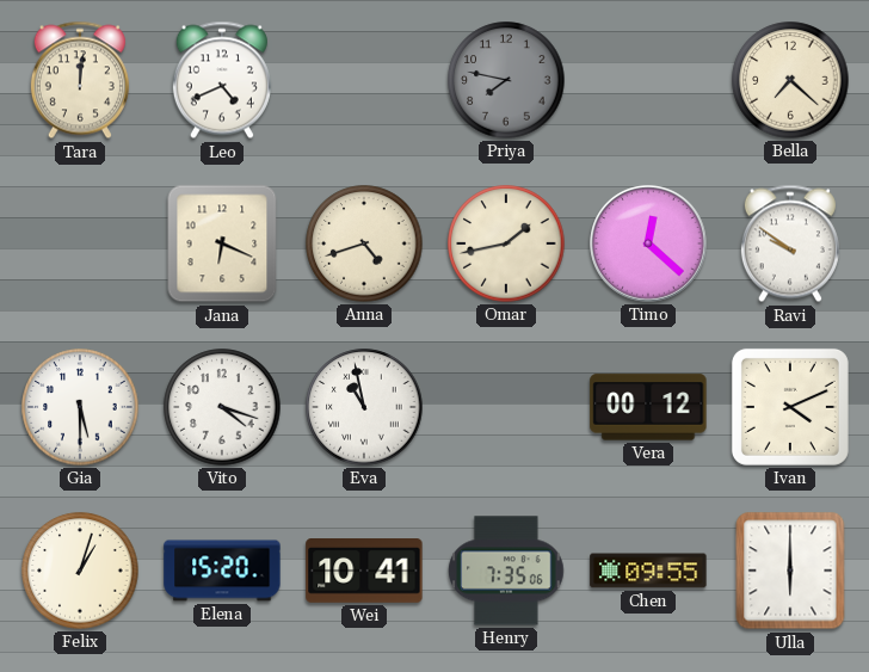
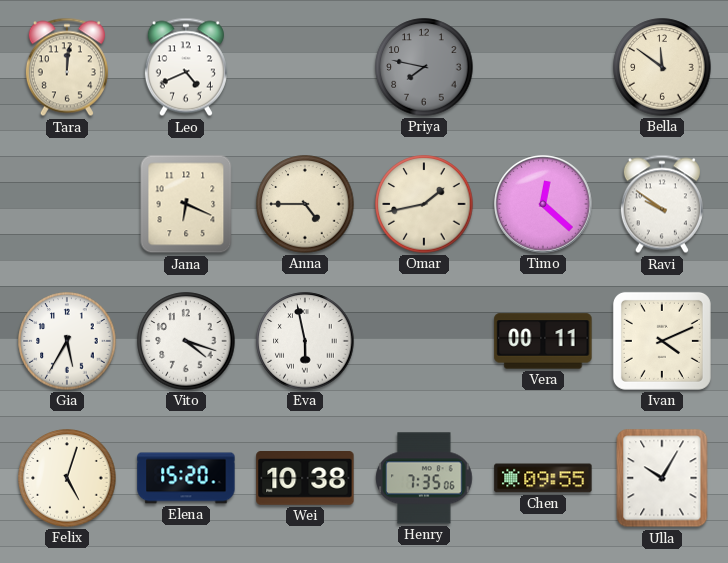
Bella: 7:22 -> 11:51
Anna: 4:42 -> 4:45
Gia: 5:30 -> 5:35
Eva: 10:58 -> 5:58
Vera: 00:12 -> 00:11
Felix: 1:03 -> 5:03
Wei: 10:41 -> 10:38
Ulla: 6:00 -> 10:05
